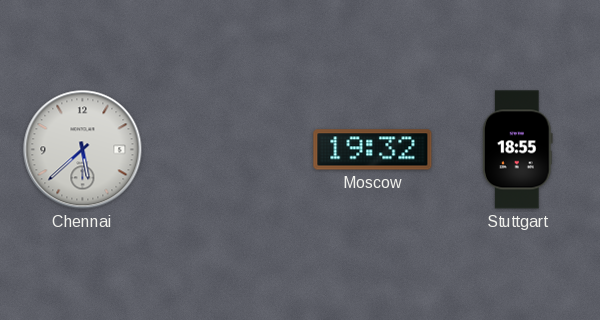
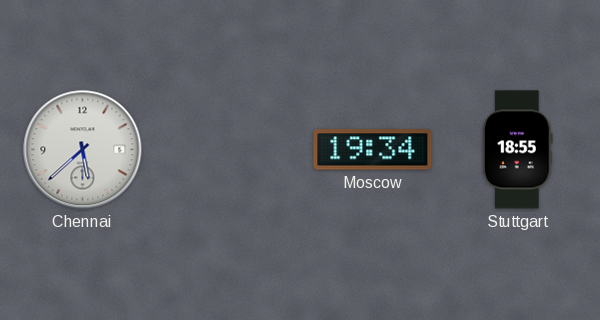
Moscow: 19:32 -> 19:34
